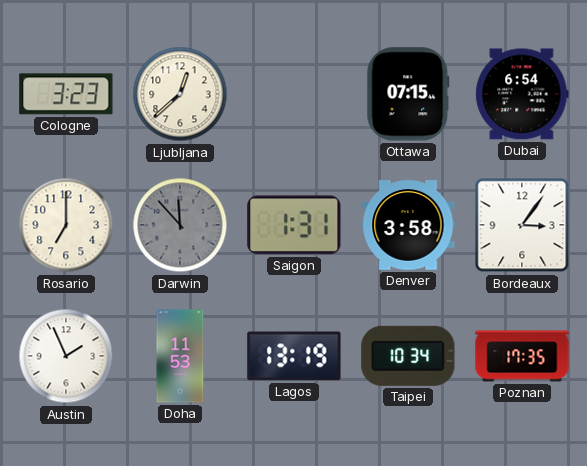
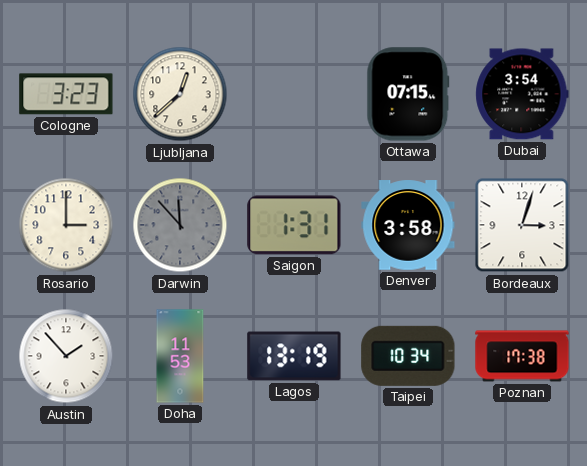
Dubai: 6:54 -> 3:54
Rosario: 7:00 -> 3:00
Bordeaux: 3:06 -> 3:03
Austin: 1:56 -> 1:53
Poznan: 17:35 -> 17:38
